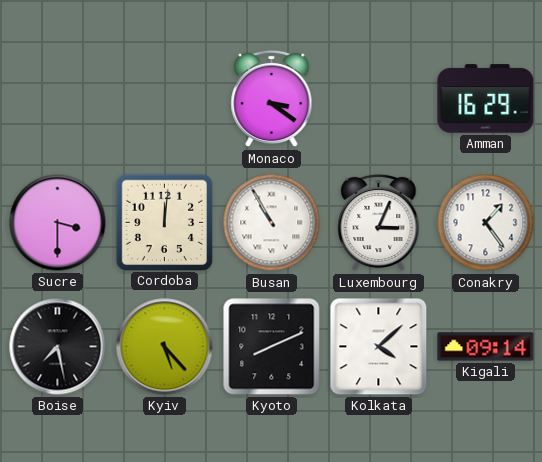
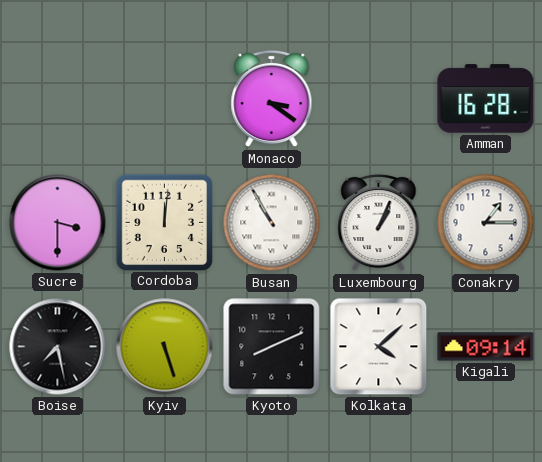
Amman: 16:29 -> 16:28
Luxembourg: 3:04 -> 1:04
Conakry: 1:24 -> 1:15
Kyiv: 5:23 -> 5:27
